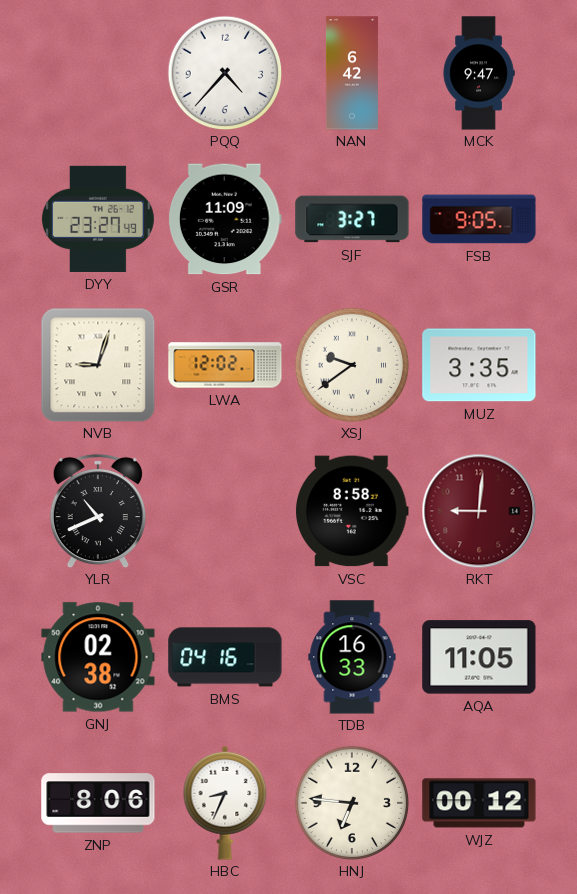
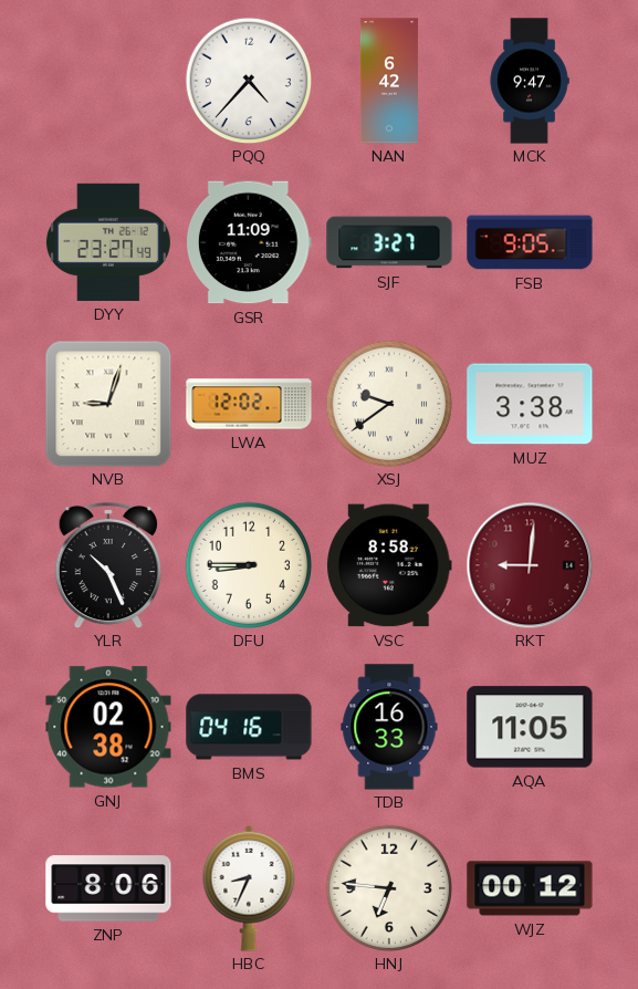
MUZ: 3:35 -> 3:38
YLR: 10:41 -> 10:26
DFU: none -> 8:45
